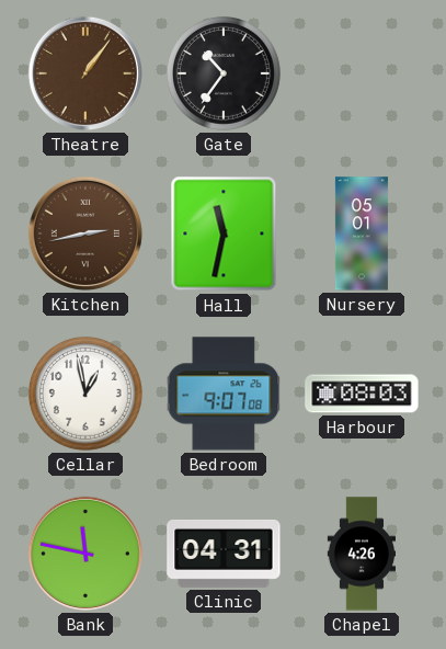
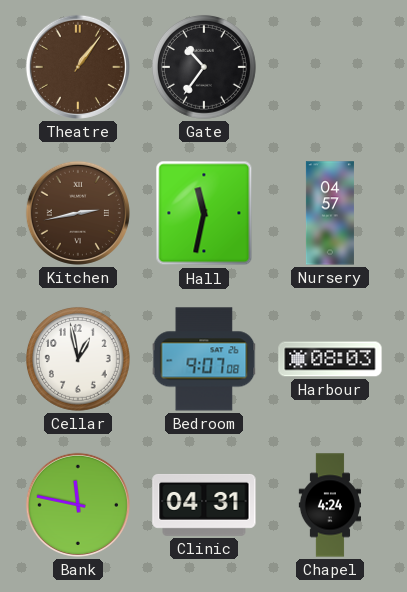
Nursery: 05:01 -> 04:57
Chapel: 4:26 -> 4:24
